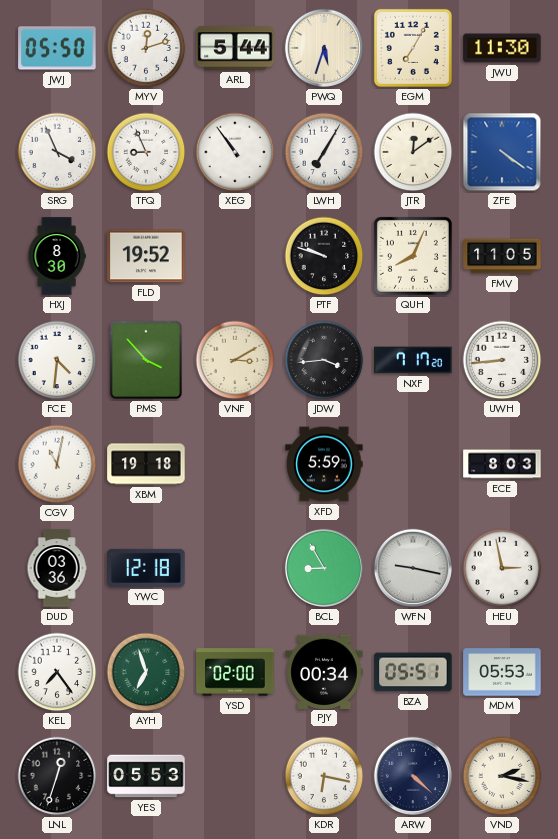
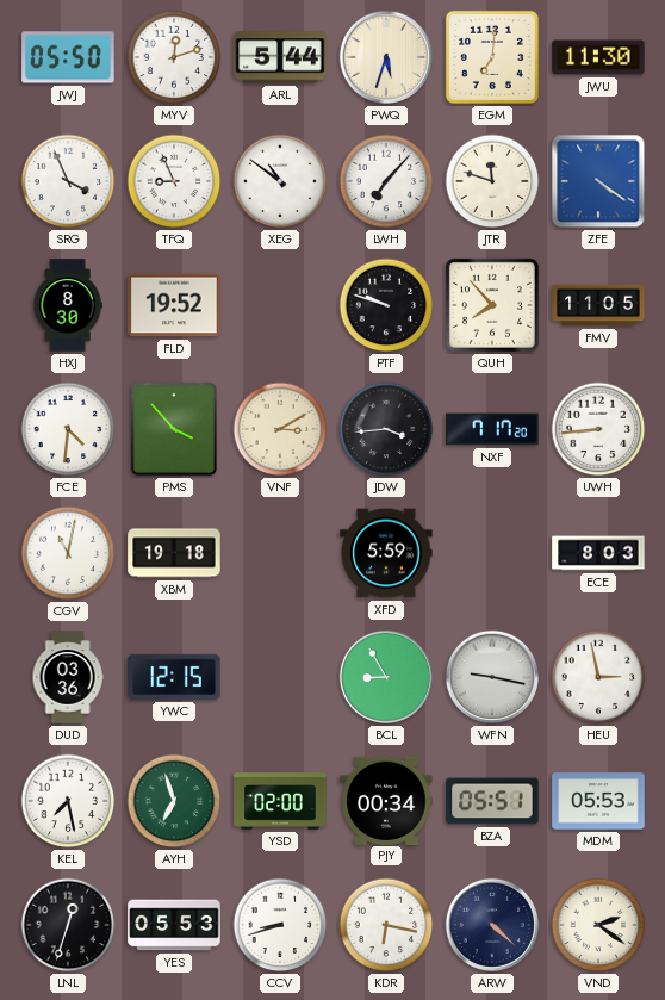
EGM: 7:05 -> 7:01
XEG: 10:54 -> 10:51
LWH: 7:05 -> 7:07
JTR: 12:09 -> 11:48
QUH: 8:04 -> 7:53
YWC: 12:18 -> 12:15
KEL: 7:24 -> 7:28
CCV: none -> 8:42
VND: 2:17 -> 2:21
